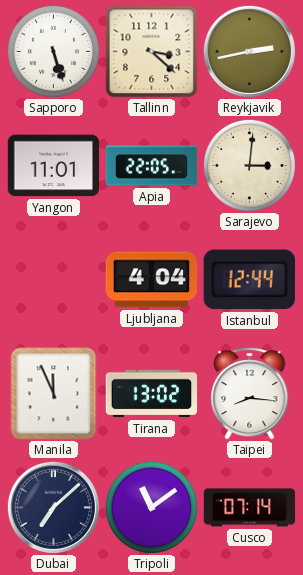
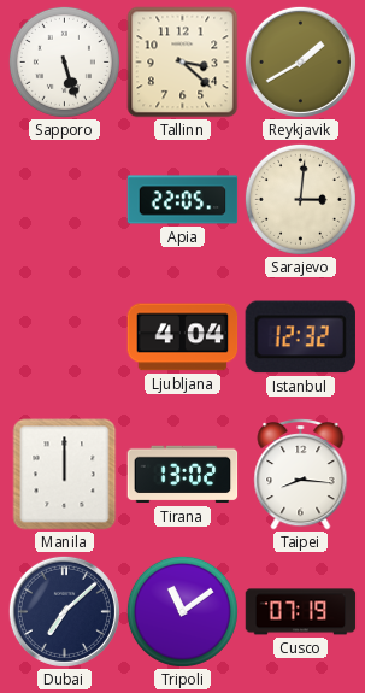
Reykjavik: 2:43 -> 1:40
Yangon: 11:01 -> none
Istanbul: 12:44 -> 12:32
Manila: 11:56 -> 12:00
Cusco: 07:14 -> 07:19
